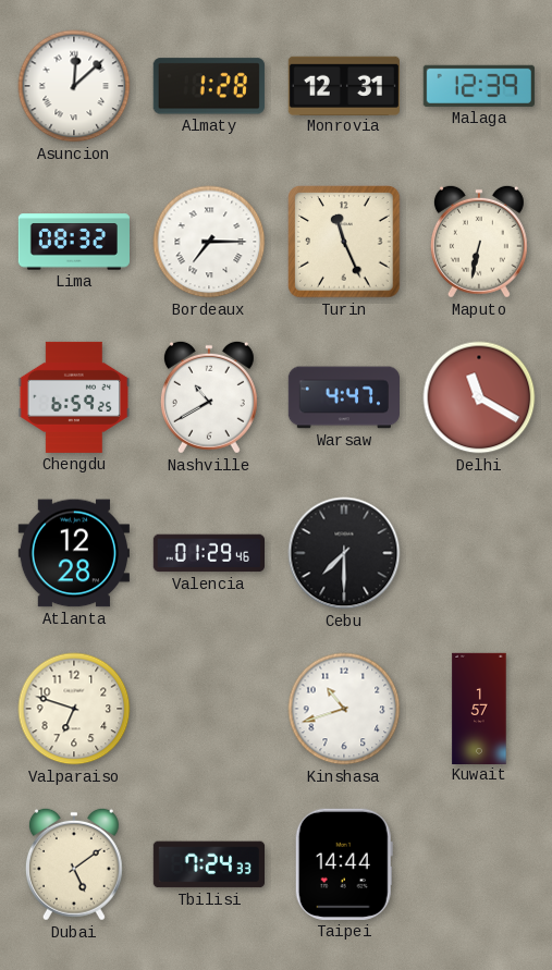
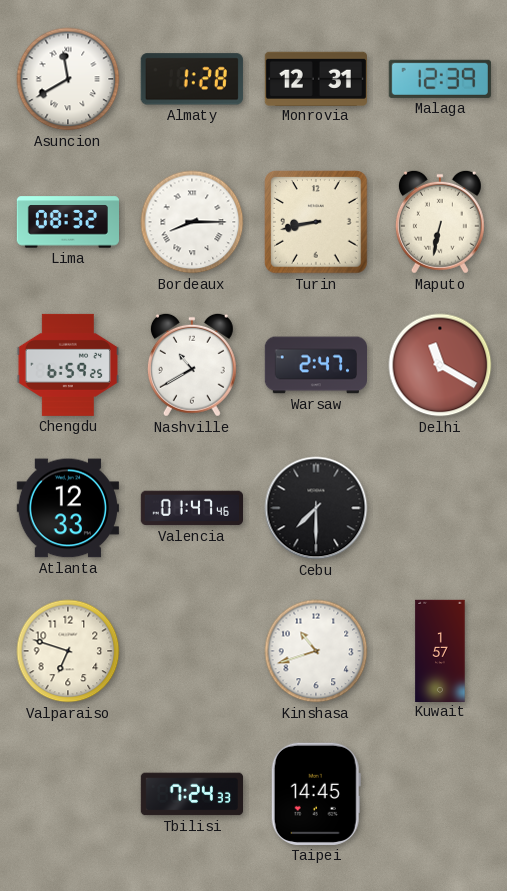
Asuncion: 12:08 -> 11:40
Bordeaux: 7:15 -> 8:15
Turin: 11:26 -> 8:43
Warsaw: 4:47 -> 2:47
Atlanta: 12:28 -> 12:33
Valencia: 01:29 -> 01:47
Dubai: 5:09 -> none
Taipei: 14:44 -> 14:45
